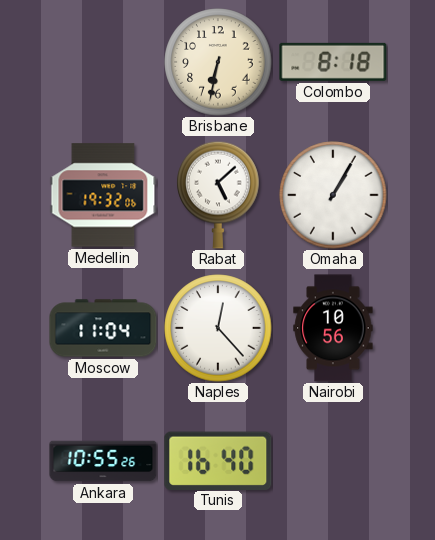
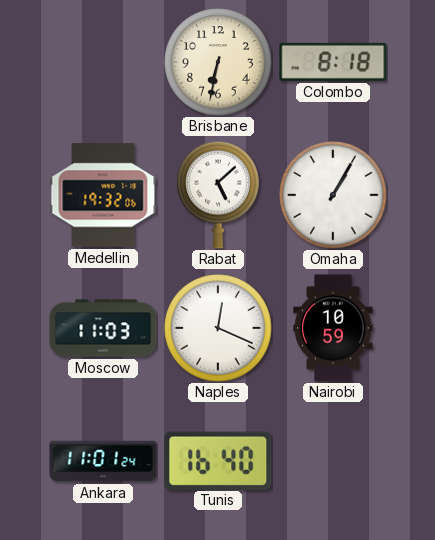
Moscow: 11:04 -> 11:03
Naples: 12:23 -> 12:19
Nairobi: 10:56 -> 10:59
Ankara: 10:55 -> 11:01
